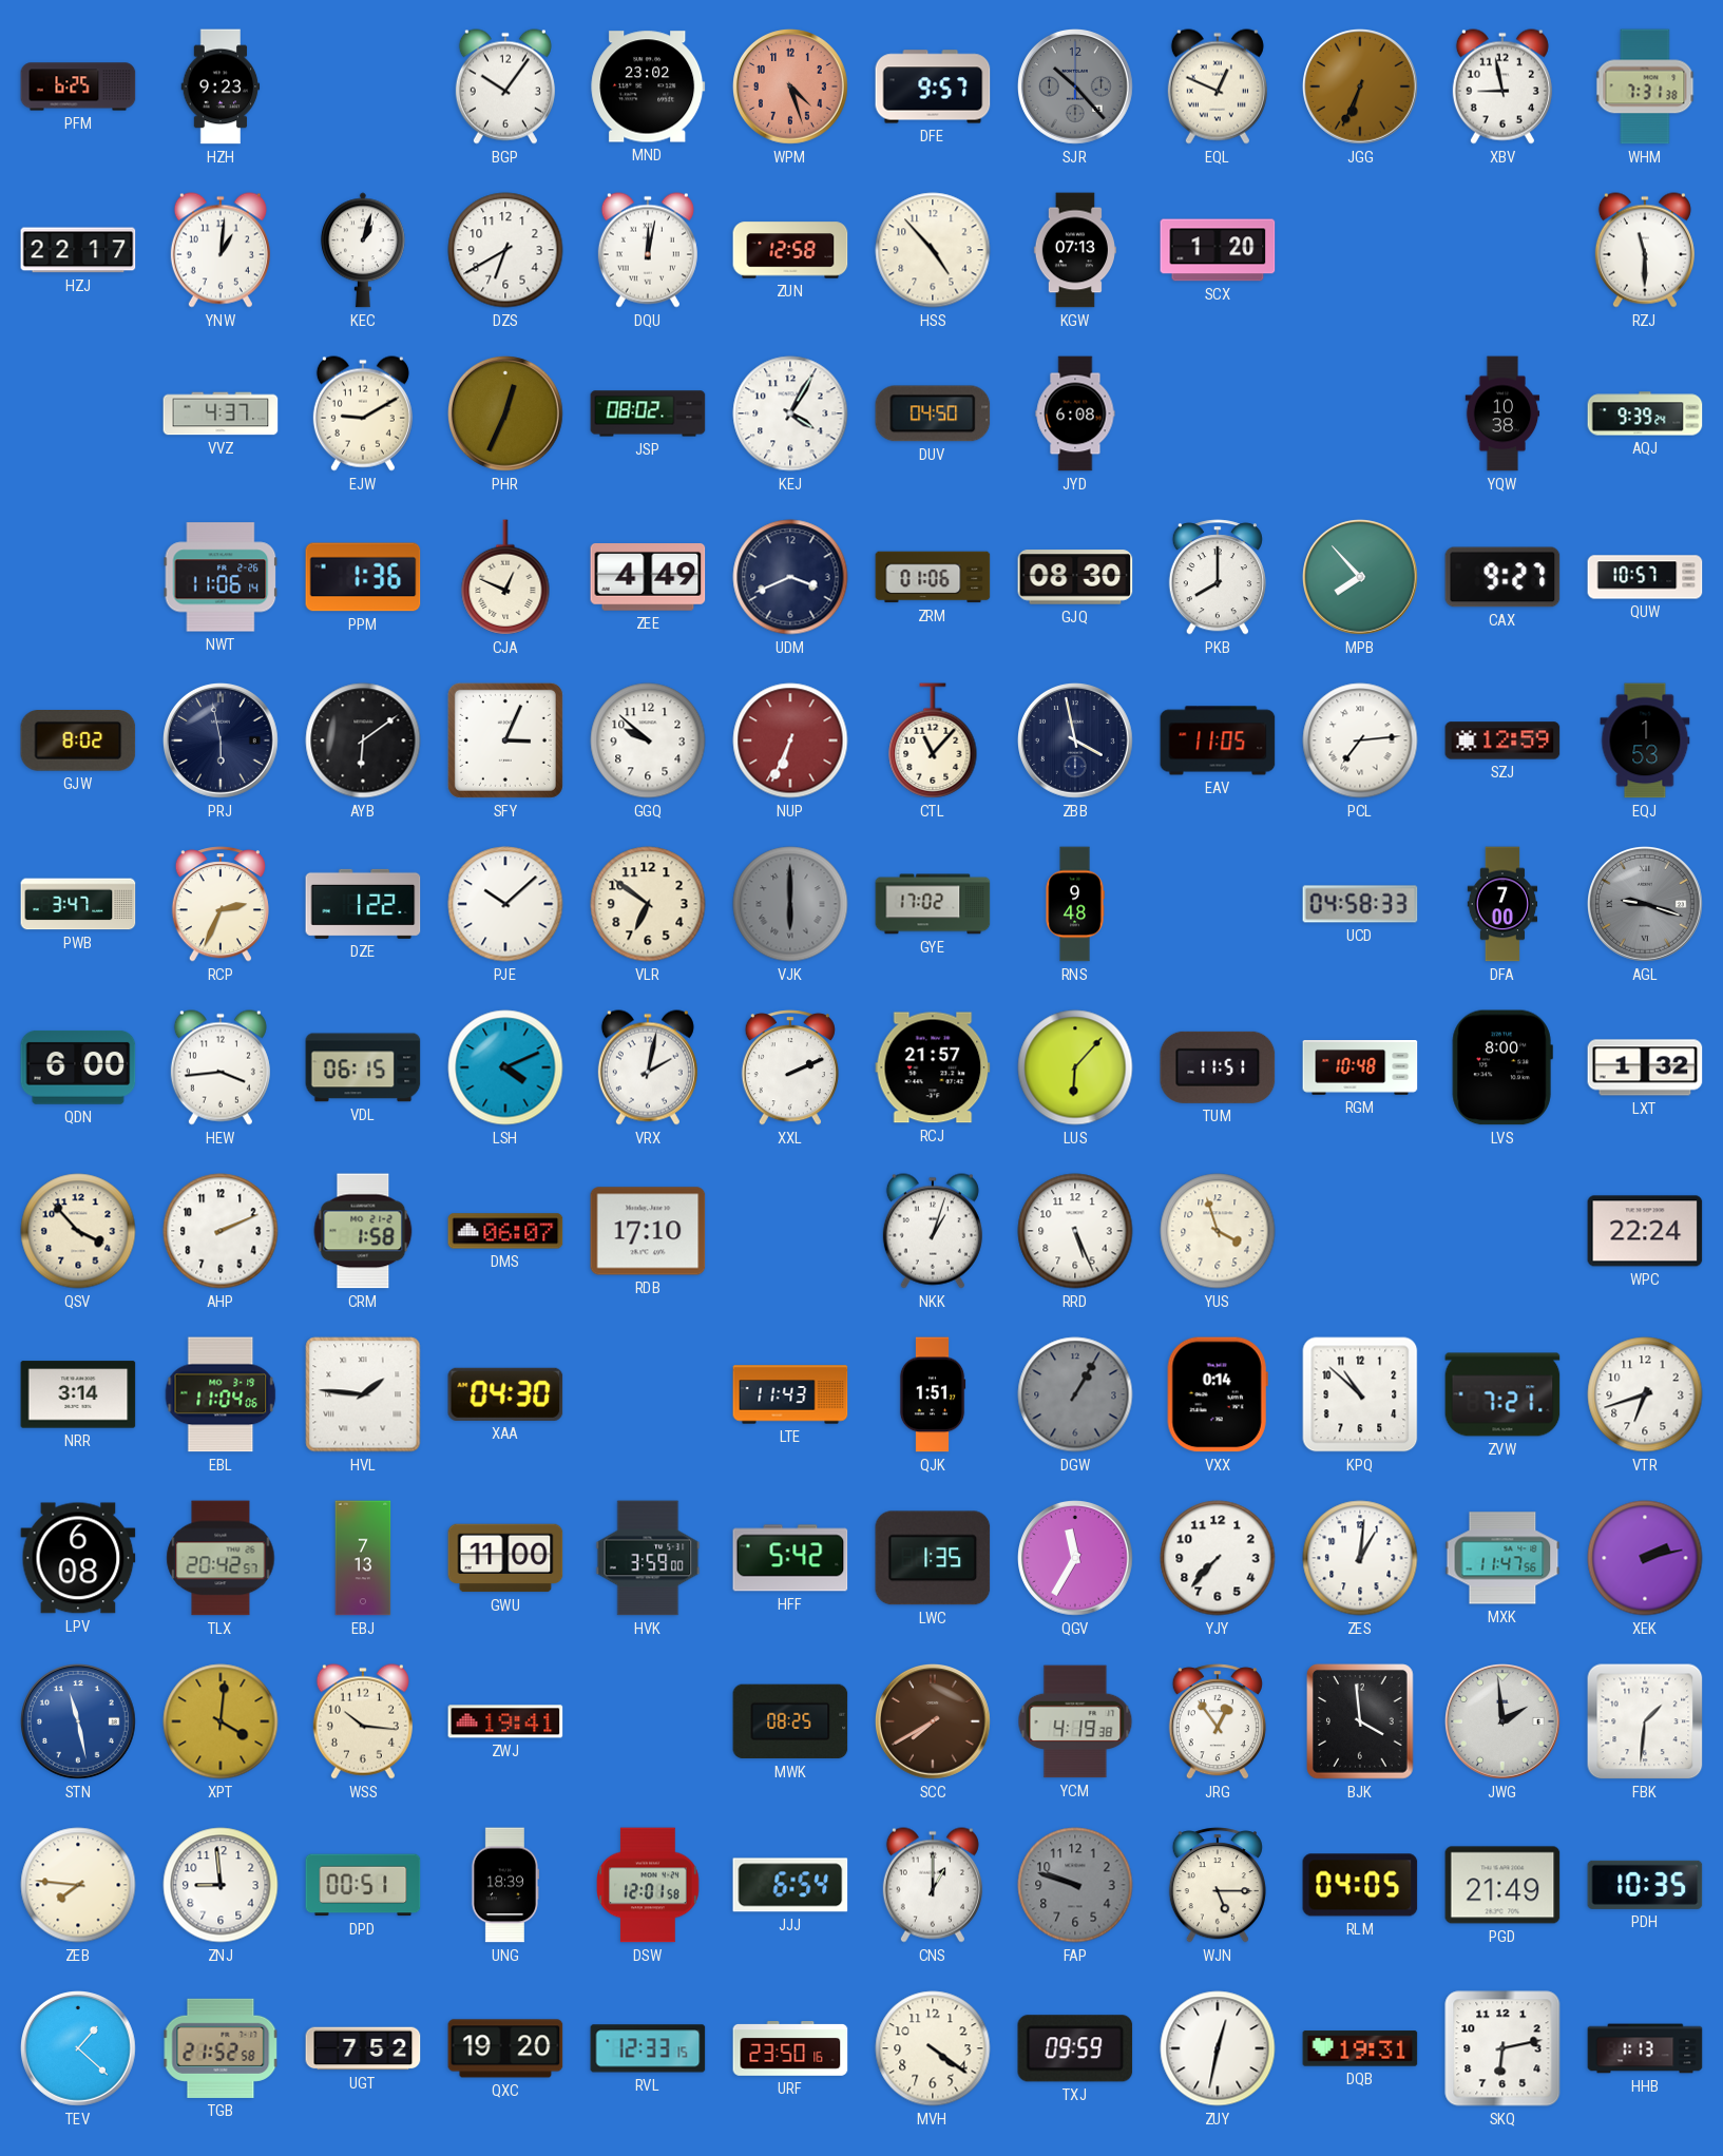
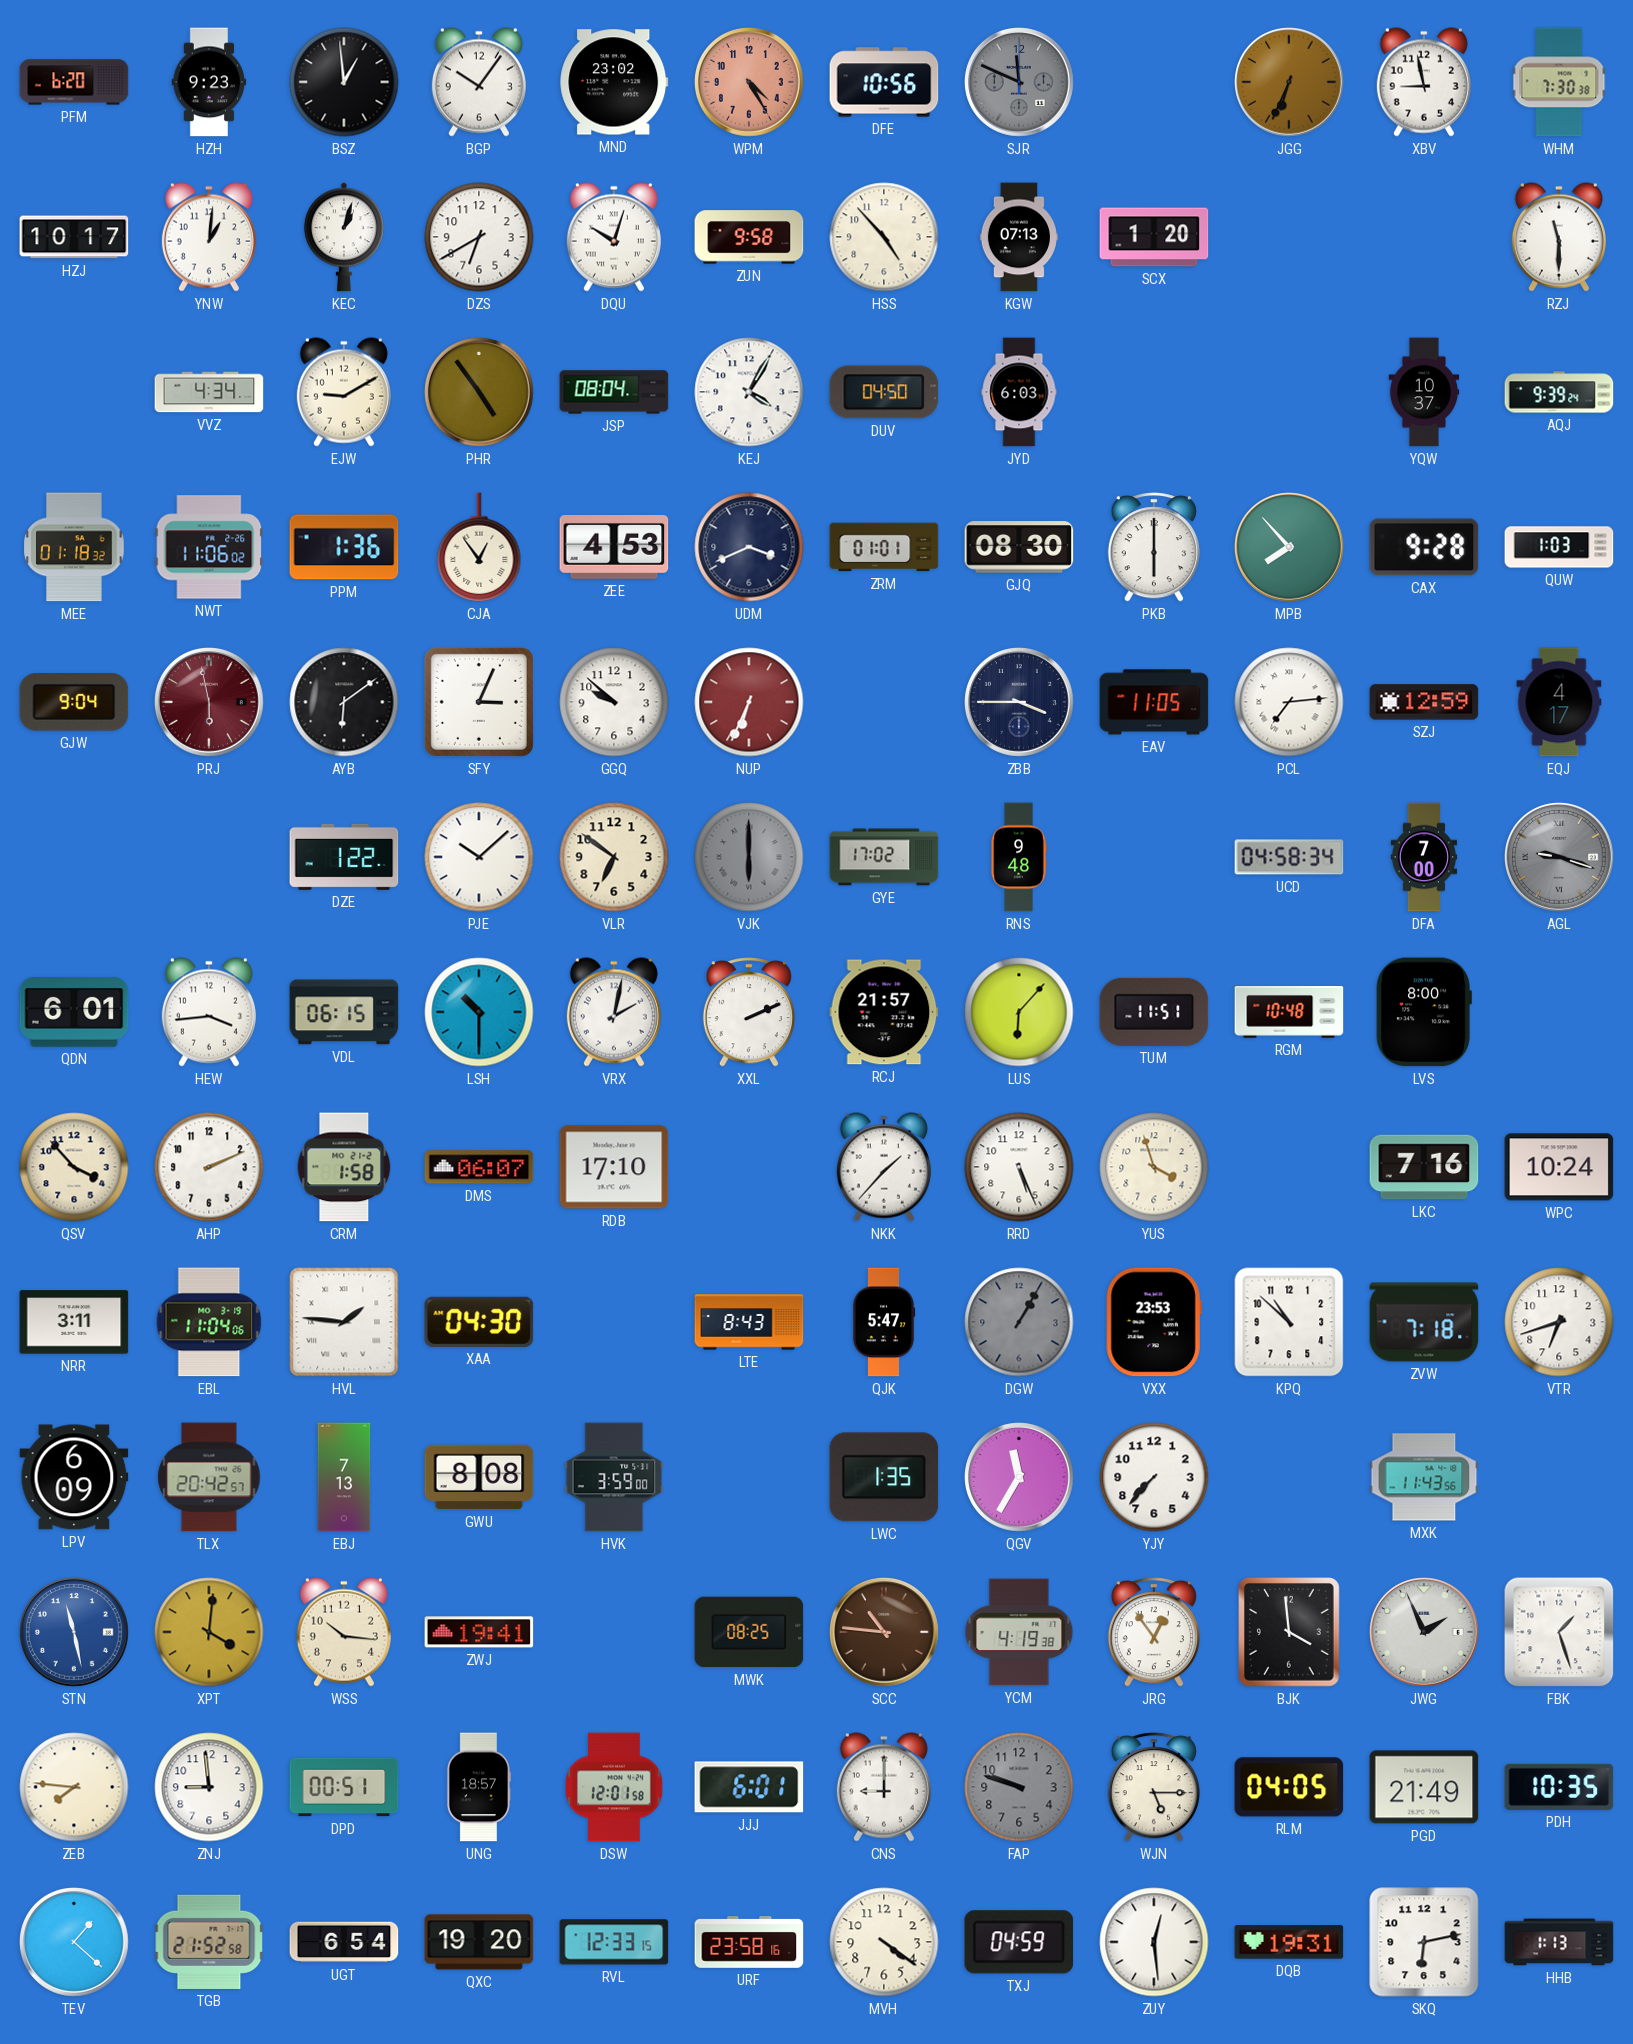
PFM: 6:25 -> 6:20
BSZ: none -> 12:59
WPM: 4:27 -> 4:25
DFE: 9:57 -> 10:56
SJR: 10:23 -> 11:49
EQL: 12:49 -> none
WHM: 7:31 -> 7:30
HZJ: 22:17 -> 10:17
DQU: 12:02 -> 10:03
ZUN: 12:58 -> 9:58
VVZ: 4:37 -> 4:34
PHR: 12:34 -> 4:54
JSP: 08:02 -> 08:04
JYD: 6:08 -> 6:03
YQW: 10:38 -> 10:37
MEE: none -> 01:18
NWT: 11:06:14 -> 11:06:02
CJA: 12:49 -> 12:54
ZEE: 4:49 -> 4:53
ZRM: 01:06 -> 01:01
PKB: 8:00 -> 6:00
CAX: 9:27 -> 9:28
QUW: 10:57 -> 1:03
GJW: 8:02 -> 9:04
PRJ dial: navy -> burgundy
CTL: 11:07 -> none
ZBB: 3:58 -> 3:45
EQJ: 1:53 -> 4:17
PWB: 3:47 -> none
RCP: 2:34 -> none
UCD: 04:58:33 -> 04:58:34
QDN: 6:00 -> 6:01
LSH: 4:11 -> 10:30
LXT: 1:32 -> none
NKK: 1:03 -> 1:37
LKC: none -> 7:16
WPC: 22:24 -> 10:24
NRR: 3:14 -> 3:11
LTE: 11:43 -> 8:43
QJK: 1:51 -> 5:47
VXX: 0:14 -> 23:53
ZVW: 7:21 -> 7:18
LPV: 6:08 -> 6:09
GWU: 11:00 -> 8:08
HFF: 5:42 -> none
ZES: 1:01 -> none
MXK: 11:47 -> 11:43
XEK: 2:13 -> none
SCC: 7:40 -> 10:46
JWG: 1:59 -> 1:56
FBK: 1:31 -> 1:27
UNG: 18:39 -> 18:57
JJJ: 6:54 -> 6:01
CNS: 1:00 -> 9:00
UGT: 7:52 -> 6:54
URF: 23:50 -> 23:58
TXJ: 09:59 -> 04:59
ZUY: 12:32 -> 12:29
